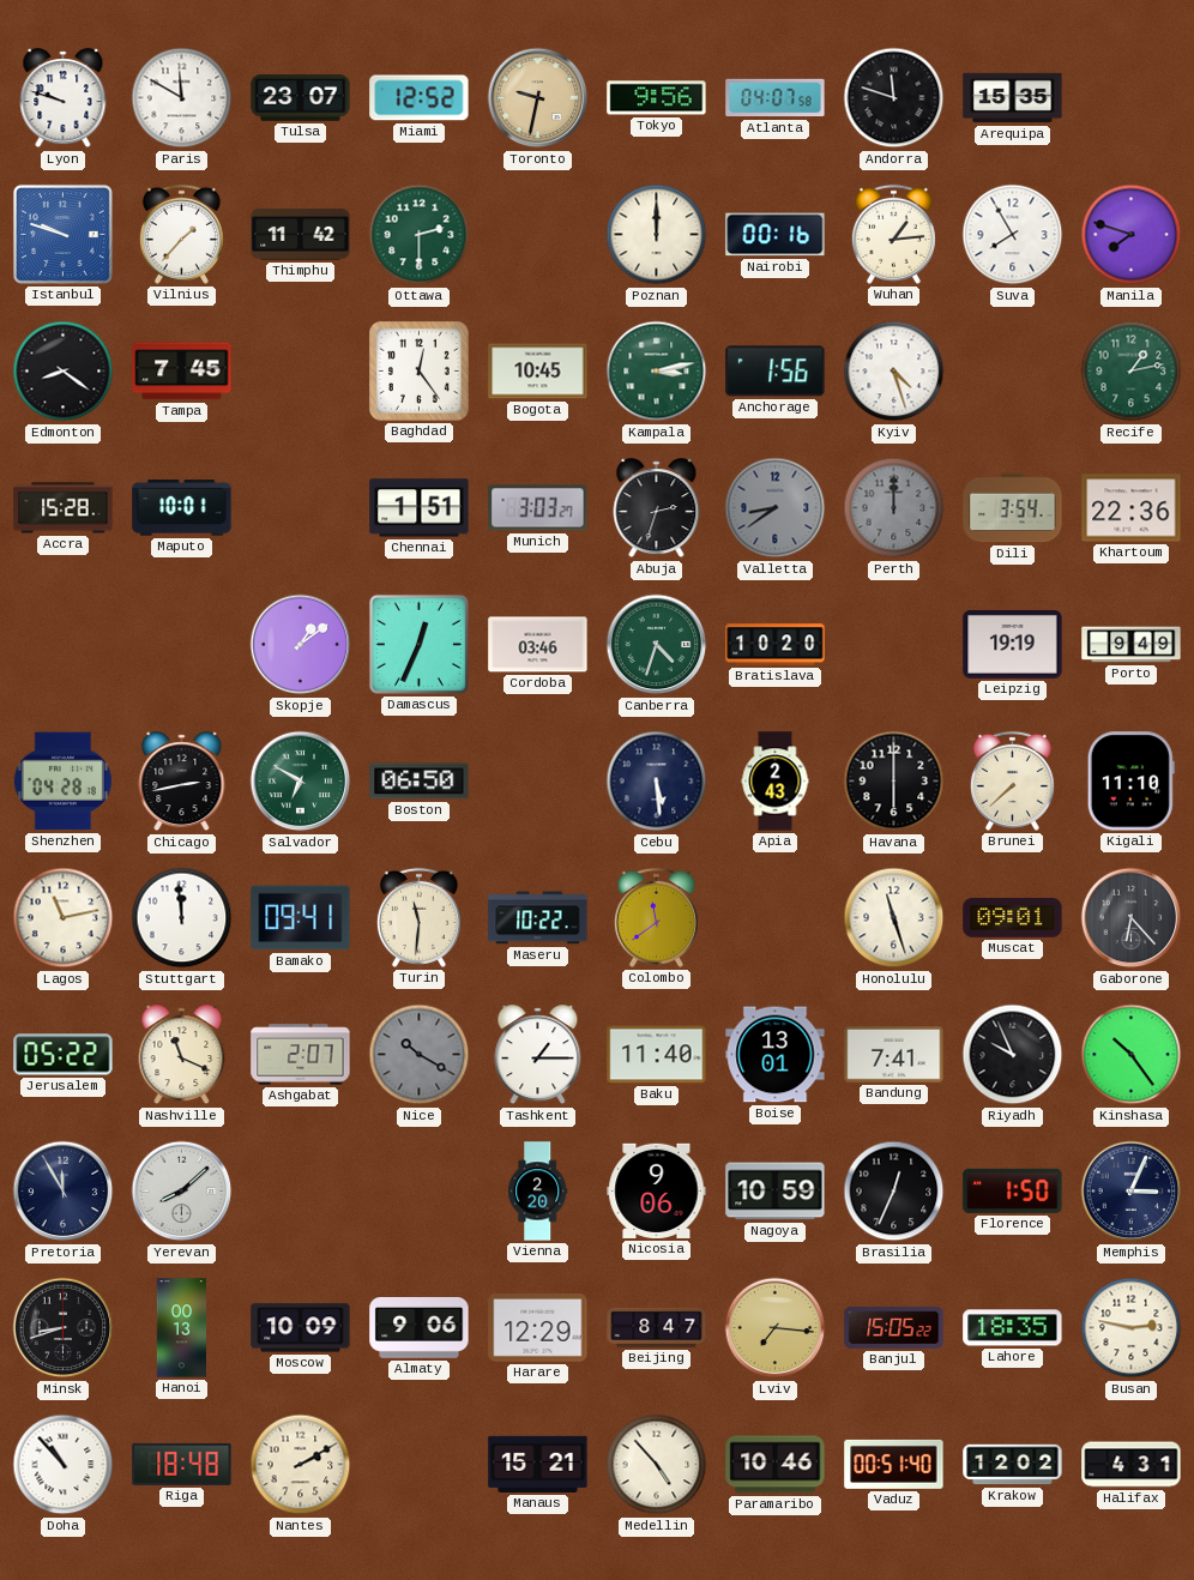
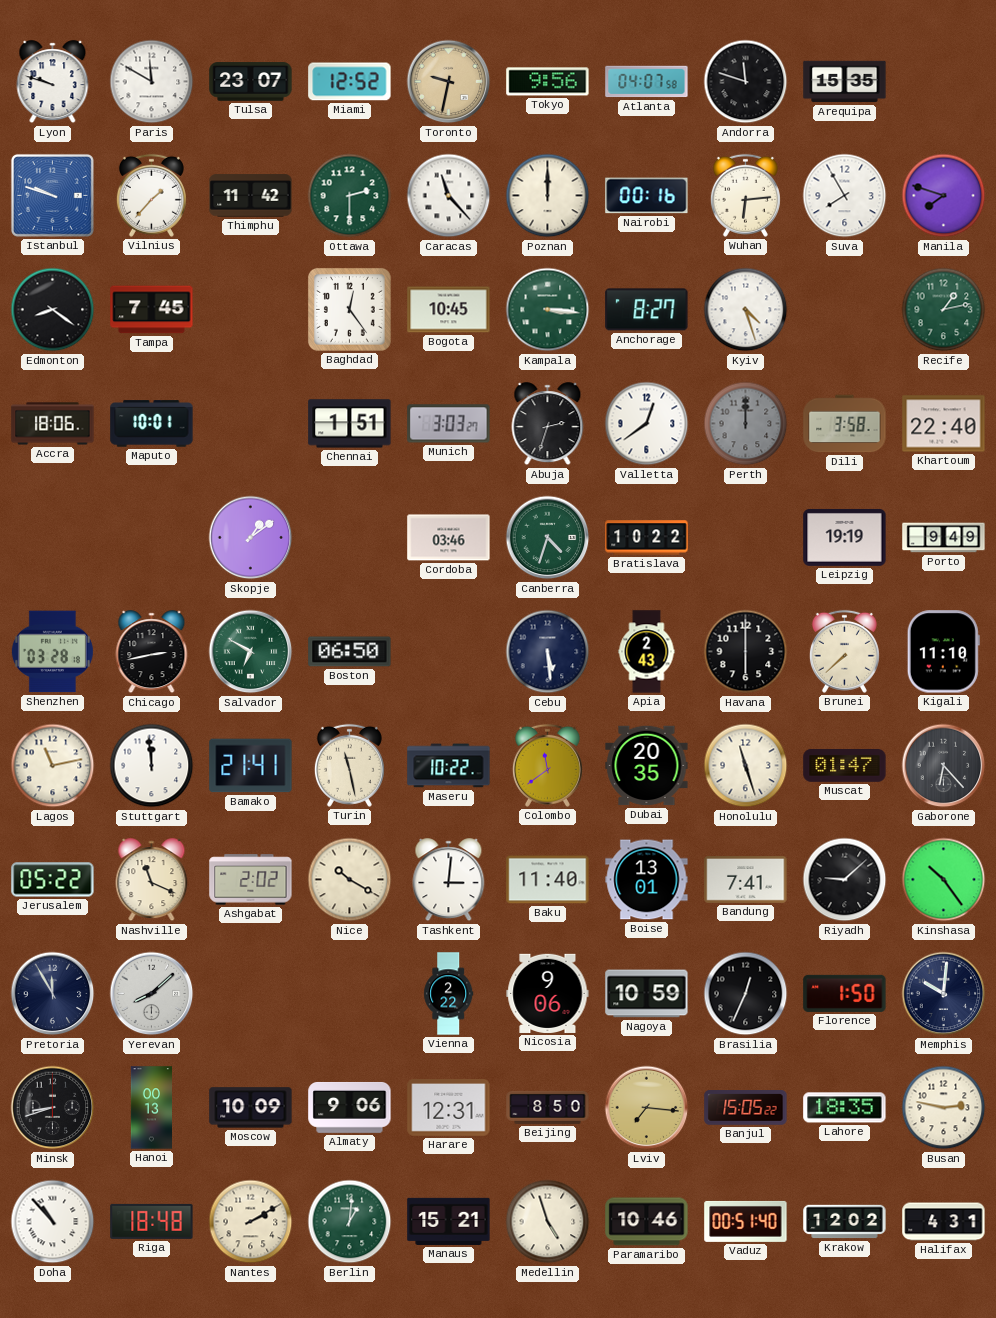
Caracas: none -> 11:23
Wuhan: 1:14 -> 6:14
Kampala: 3:13 -> 3:16
Anchorage: 1:56 -> 8:27
Accra: 15:28 -> 18:06
Valletta: 8:39 -> 12:39
Valletta dial: grey -> white
Dili: 3:54 -> 3:58
Khartoum: 22:36 -> 22:40
Damascus: 12:34 -> none
Bratislava: 10:20 -> 10:22
Shenzhen: 04:28 -> 03:28
Bamako: 09:41 -> 21:41
Turin: 11:31 -> 11:28
Dubai: none -> 20:35
Muscat: 09:01 -> 01:47
Ashgabat: 2:07 -> 2:02
Nice dial: grey -> cream
Tashkent: 1:15 -> 3:01
Riyadh: 9:56 -> 9:08
Vienna: 2:20 -> 2:22
Memphis: 3:04 -> 10:01
Harare: 12:29 -> 12:31
Beijing: 8:47 -> 8:50
Berlin: none -> 1:01
Medellin: 4:53 -> 4:57
